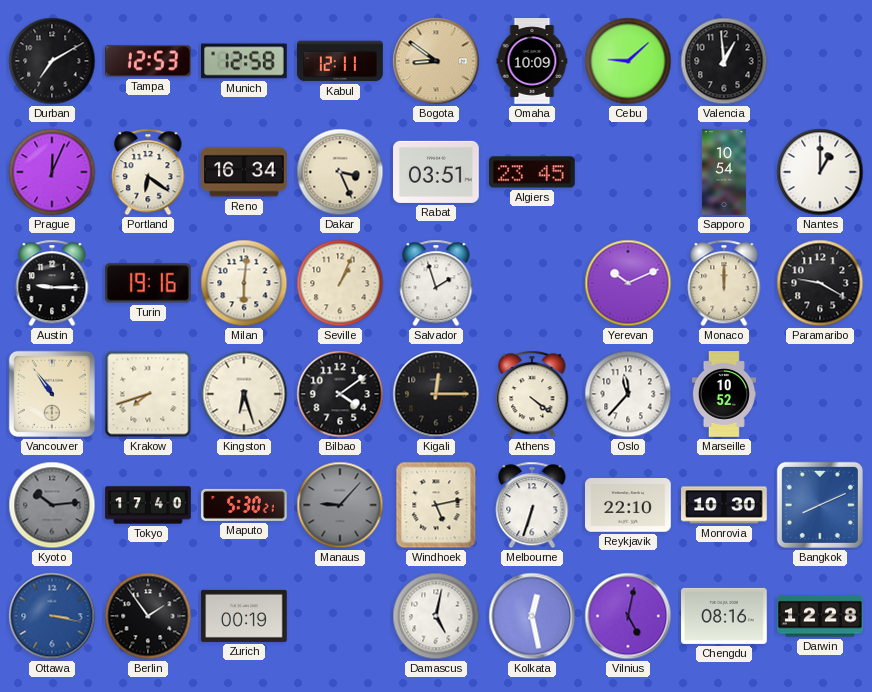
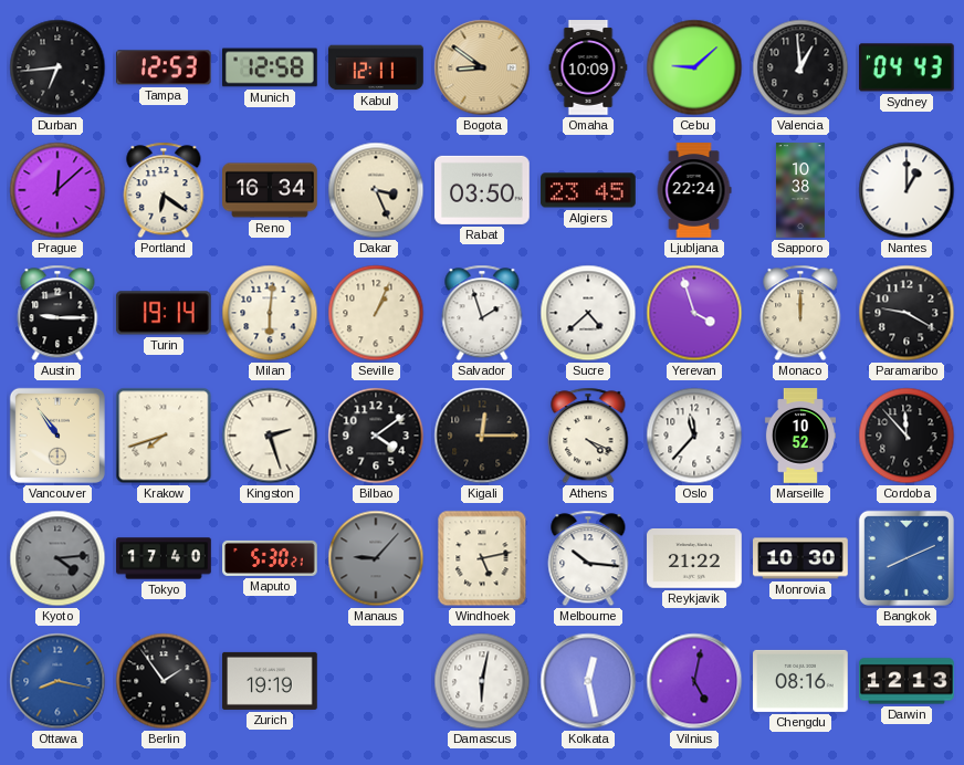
Durban: 7:10 -> 6:44
Sydney: none -> 04:43
Prague: 12:04 -> 12:08
Rabat: 03:51 -> 03:50
Ljubljana: none -> 22:24
Sapporo: 10:54 -> 10:38
Turin: 19:16 -> 19:14
Sucre: none -> 4:38
Yerevan: 10:11 -> 3:57
Kingston: 6:27 -> 2:27
Athens: 4:21 -> 4:19
Cordoba: none -> 11:53
Kyoto: 10:14 -> 4:14
Melbourne: 6:33 -> 10:16
Reykjavik: 22:10 -> 21:22
Ottawa: 3:17 -> 8:17
Zurich: 00:19 -> 19:19
Damascus: 5:02 -> 6:02
Darwin: 12:28 -> 12:13
